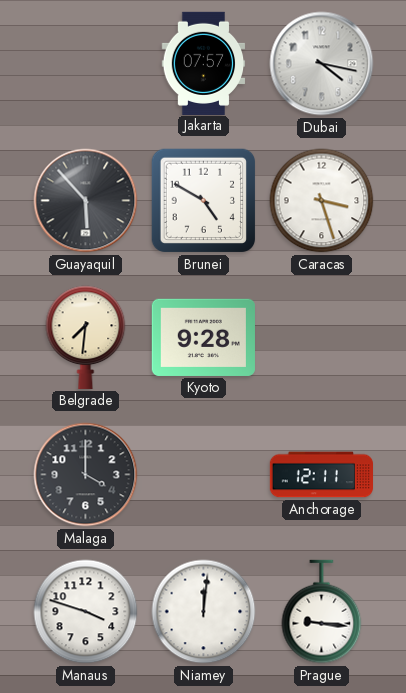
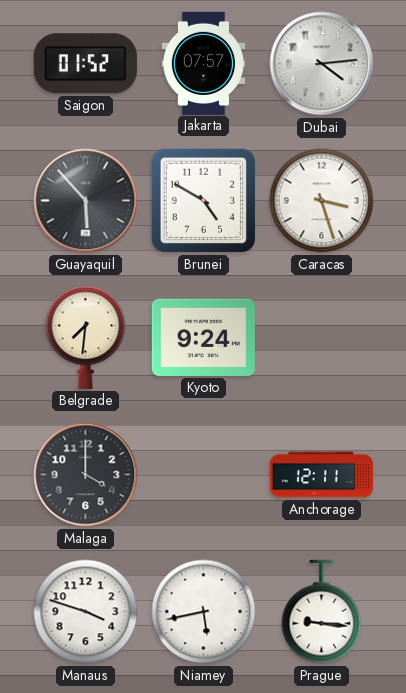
Saigon: none -> 01:52
Dubai: 4:17 -> 4:14
Kyoto: 9:28 -> 9:24
Niamey: 12:01 -> 5:43
